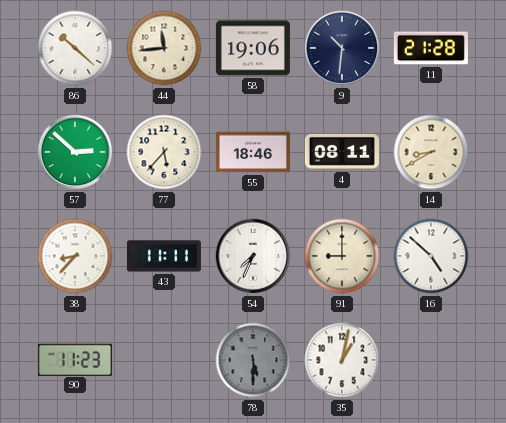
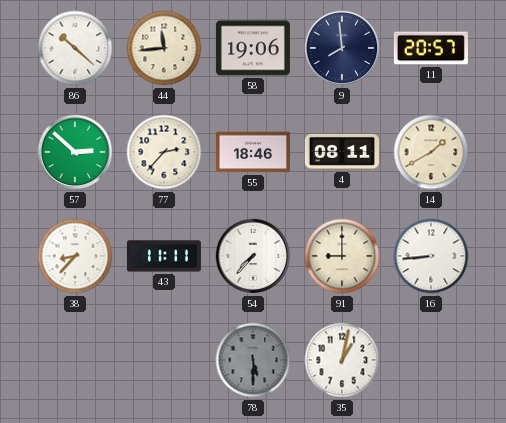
9: 10:31 -> 7:59
11: 21:28 -> 20:57
77: 5:37 -> 2:37
14: 8:40 -> 1:40
54: 7:34 -> 7:37
16: 4:52 -> 8:44
90: 11:23 -> none
